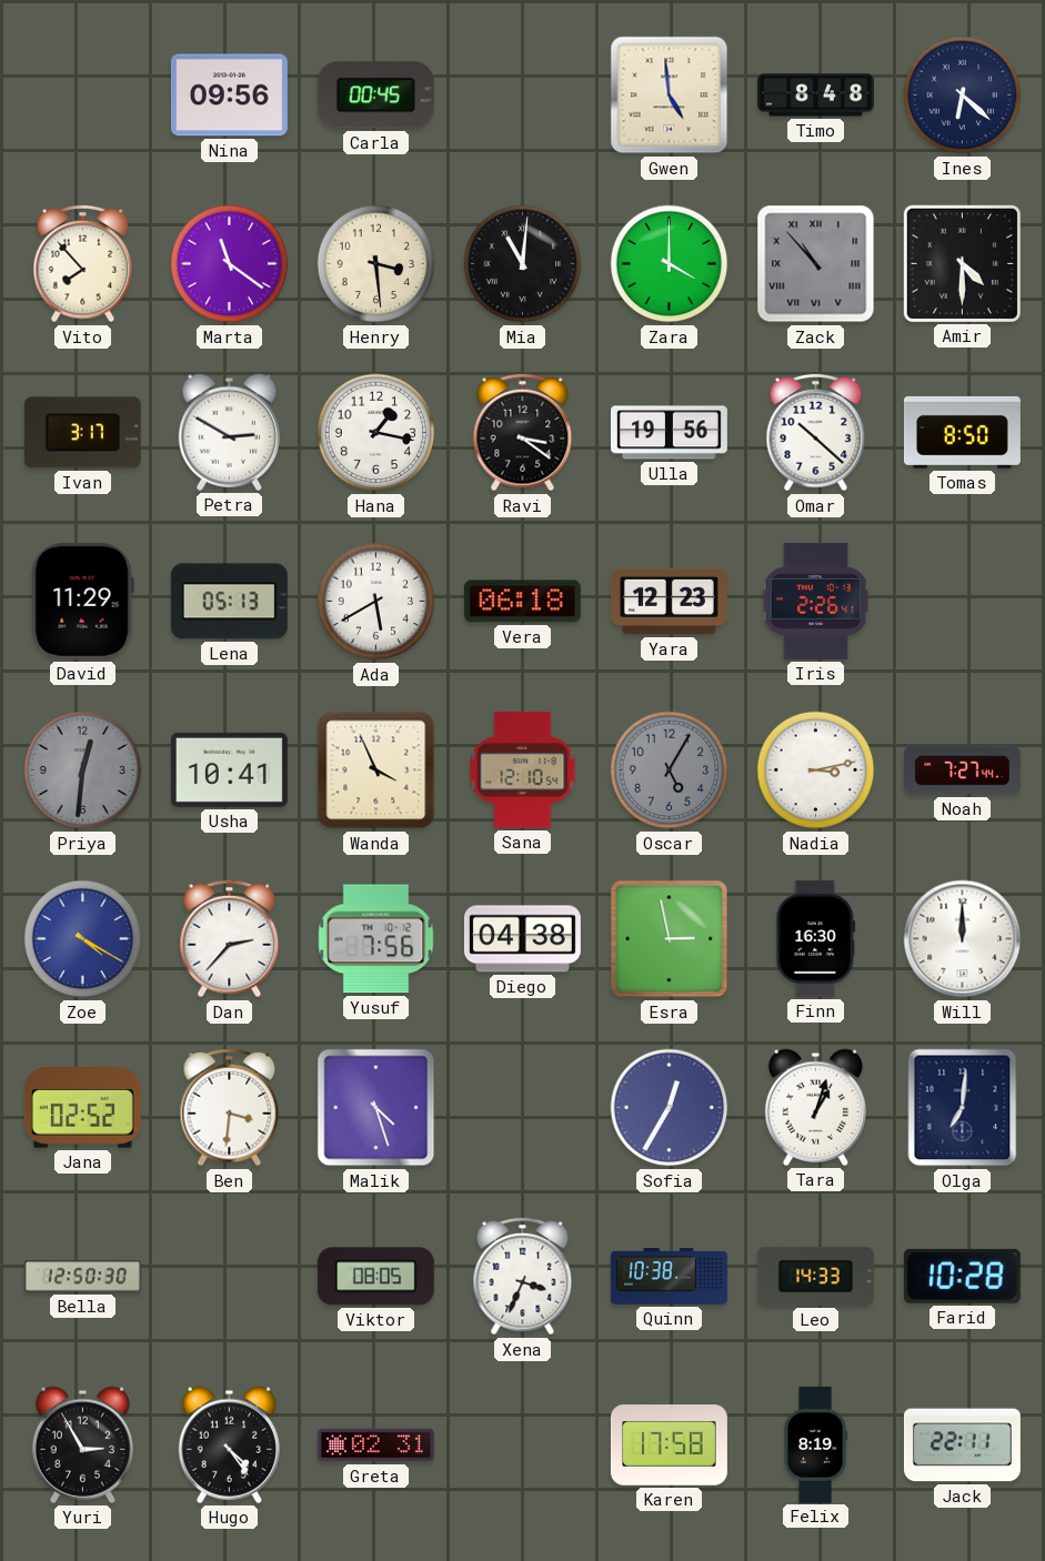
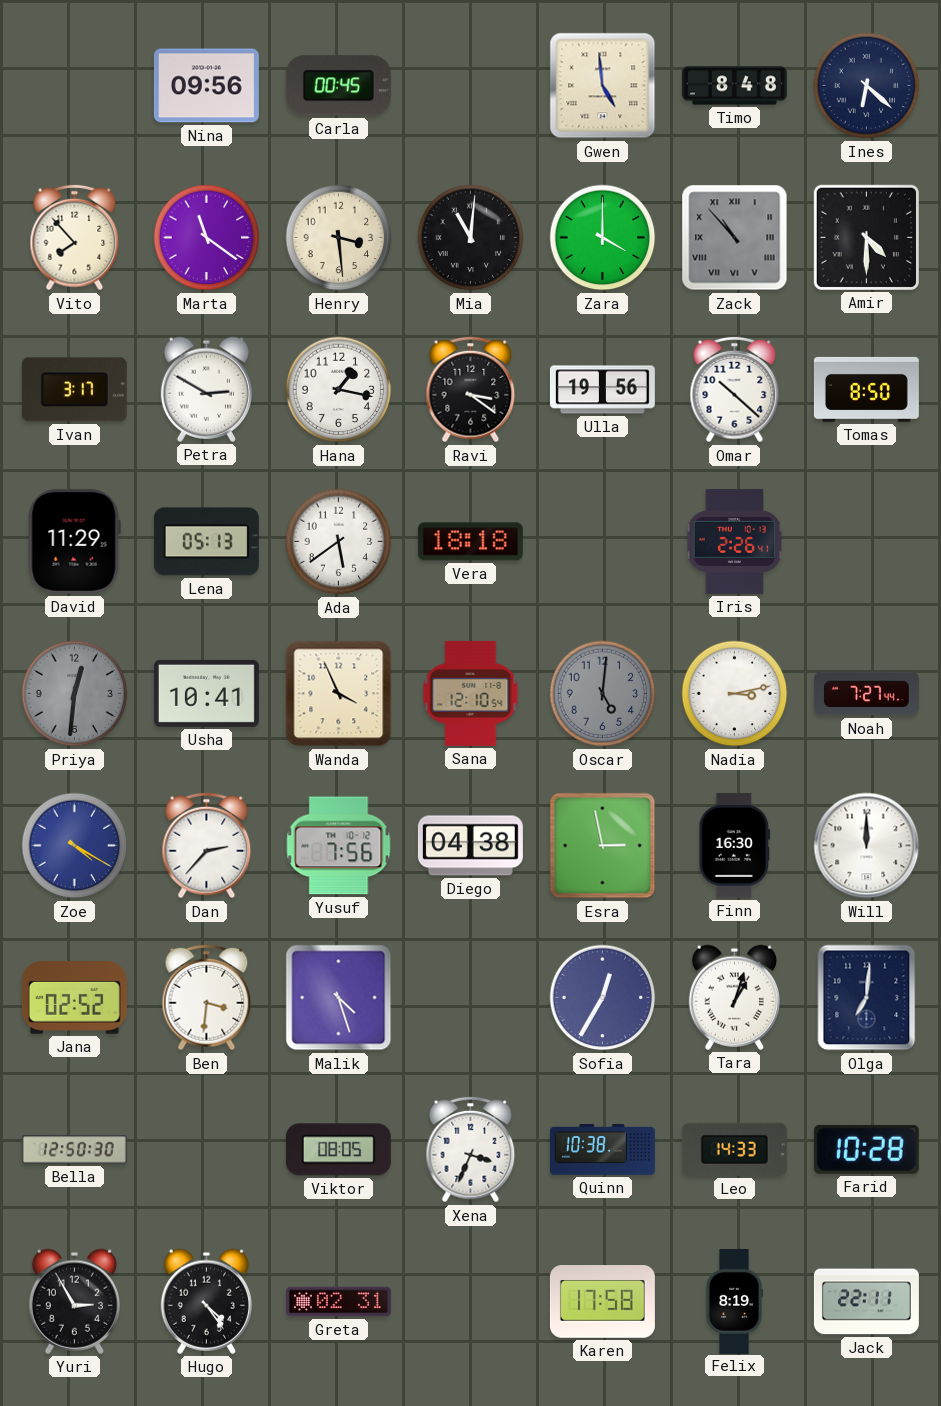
Ada: 5:40 -> 5:39
Vera: 06:18 -> 18:18
Yara: 12:23 -> none
Oscar: 5:05 -> 5:01
